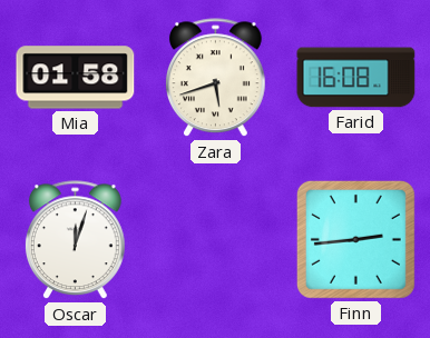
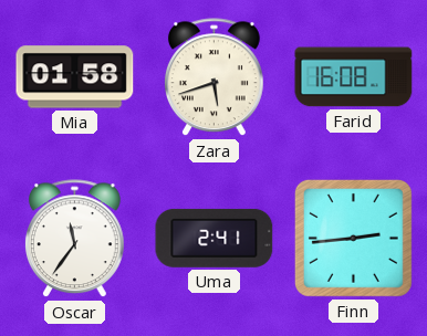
Oscar: 12:03 -> 11:36
Uma: none -> 2:41
